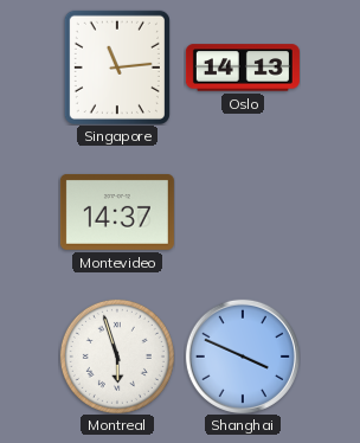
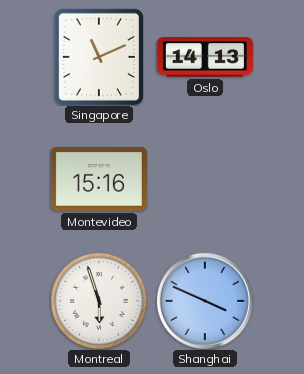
Singapore: 11:14 -> 11:11
Montevideo: 14:37 -> 15:16
